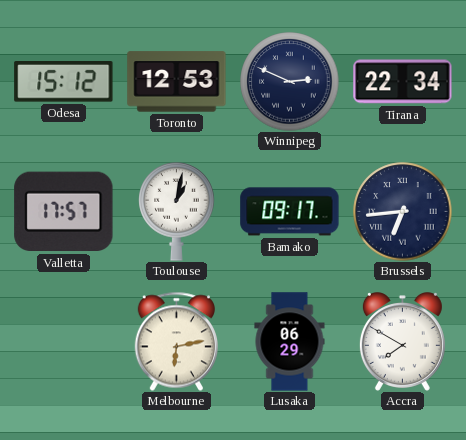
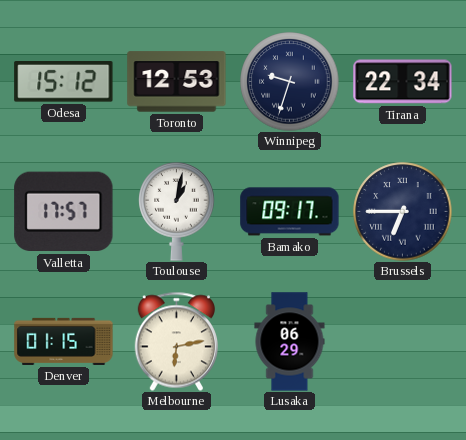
Winnipeg: 2:49 -> 9:33
Brussels: 6:44 -> 6:45
Denver: none -> 01:15
Accra: 7:50 -> none
